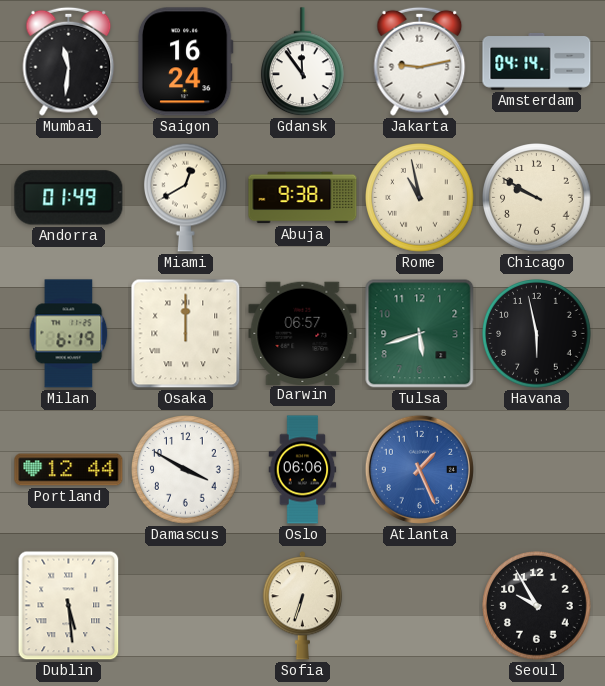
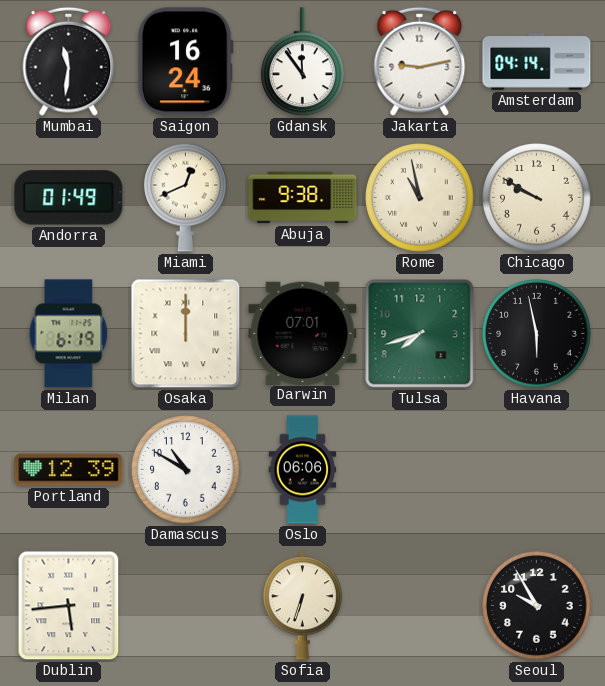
Miami: 12:40 -> 12:41
Darwin: 06:57 -> 07:01
Tulsa: 5:42 -> 7:42
Portland: 12:44 -> 12:39
Damascus: 3:50 -> 10:50
Atlanta: 1:26 -> none
Dublin: 5:29 -> 5:44
